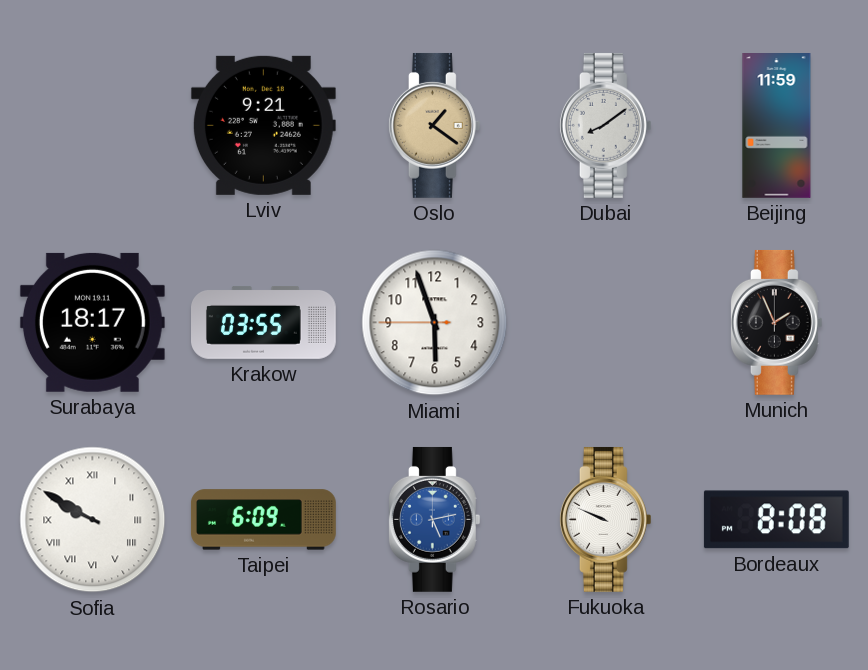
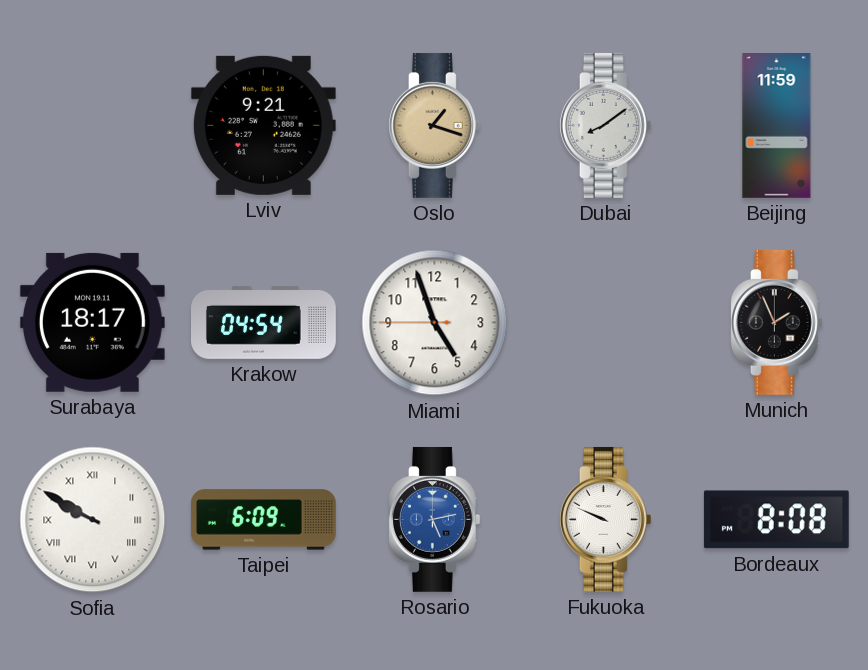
Oslo: 1:21 -> 1:18
Krakow: 03:55 -> 04:54
Miami: 5:56 -> 4:56
